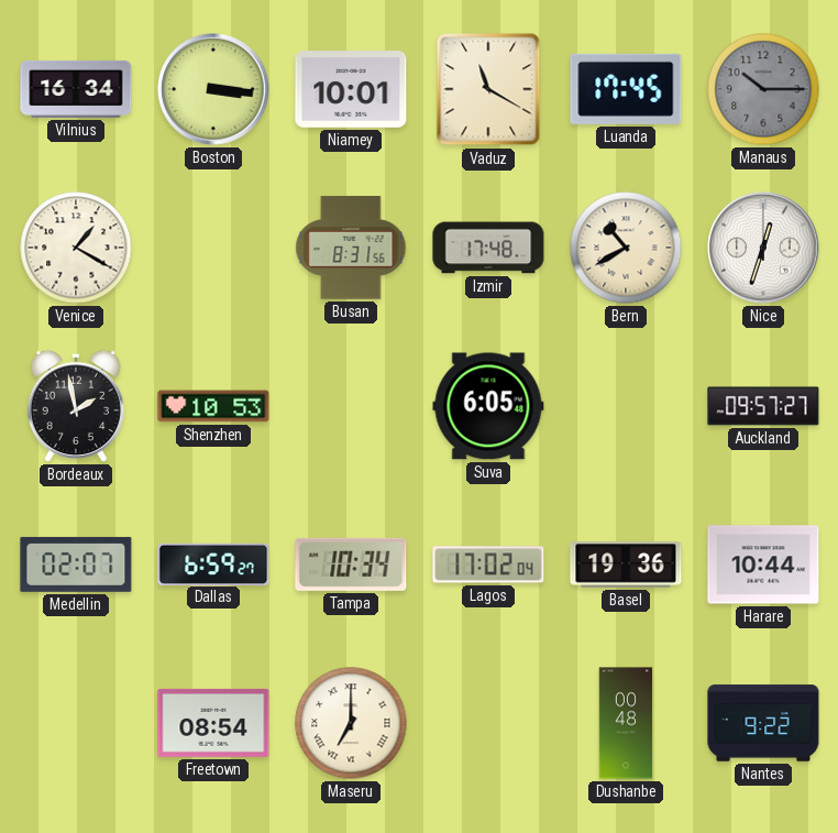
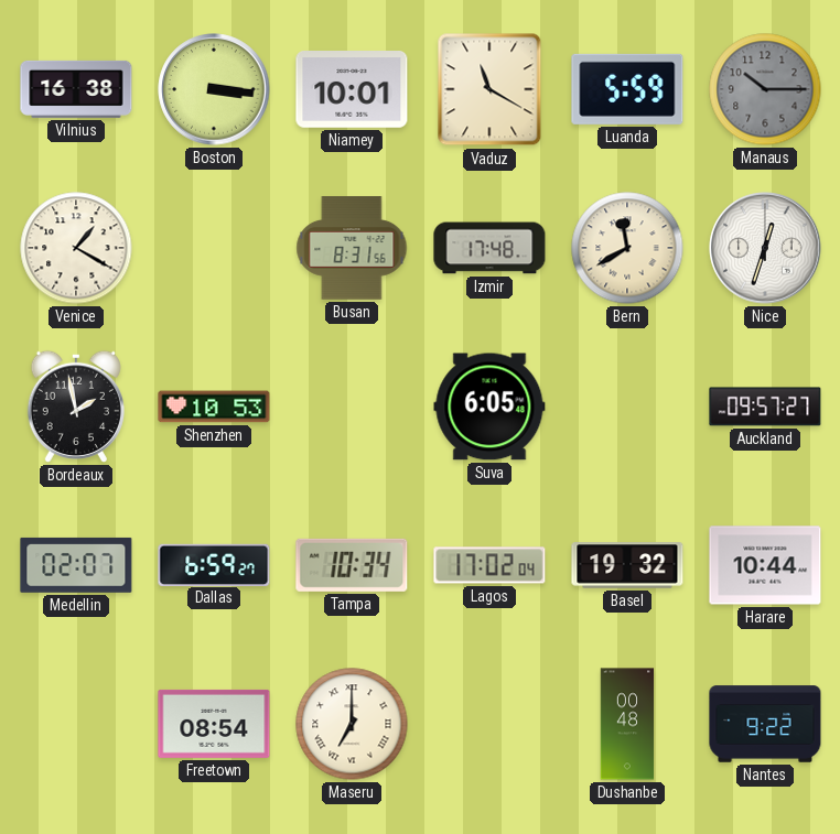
Vilnius: 16:34 -> 16:38
Luanda: 17:45 -> 5:59
Bern: 10:40 -> 11:40
Basel: 19:36 -> 19:32
